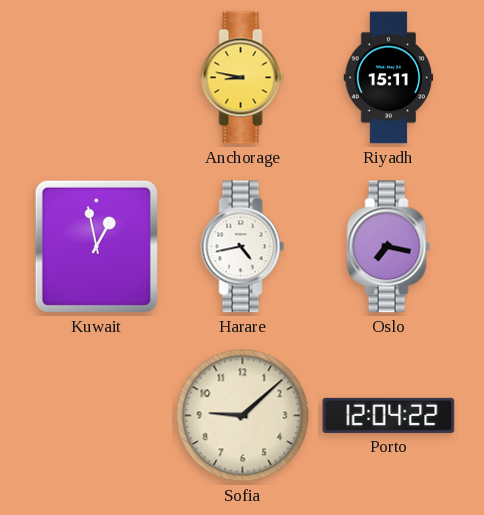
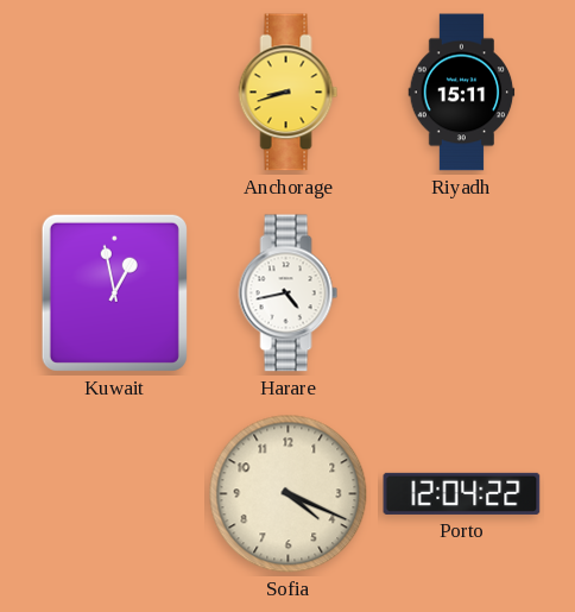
Anchorage: 8:47 -> 8:42
Oslo: 7:17 -> none
Sofia: 9:08 -> 4:19
